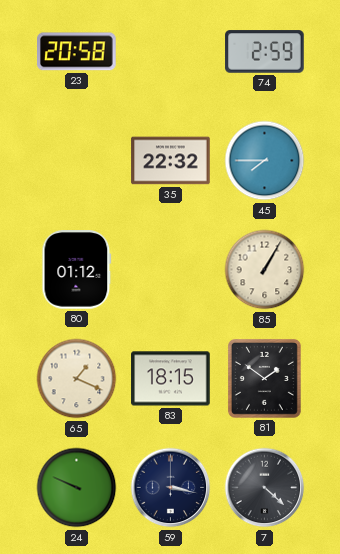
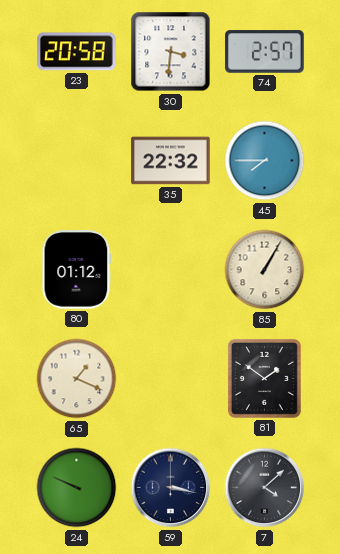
30: none -> 3:31
74: 2:59 -> 2:57
83: 18:15 -> none
7: 4:22 -> 4:08
